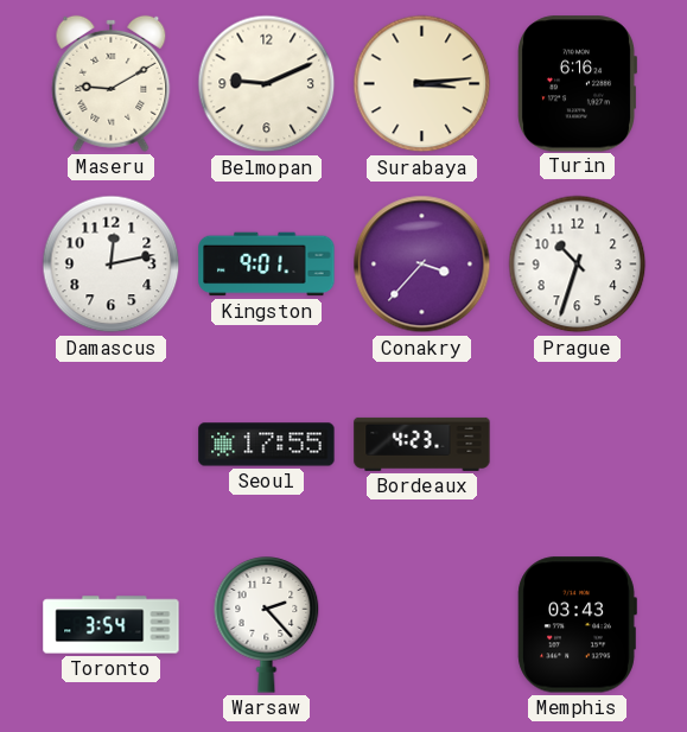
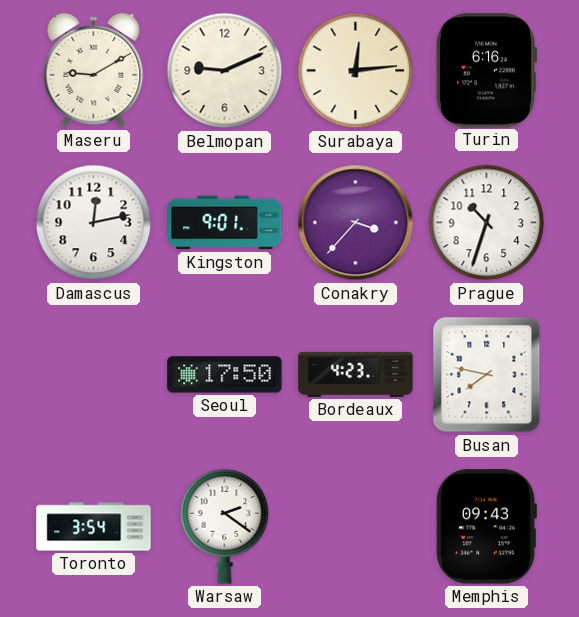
Surabaya: 3:14 -> 12:14
Seoul: 17:55 -> 17:50
Busan: none -> 7:47
Warsaw: 2:23 -> 2:21
Memphis: 03:43 -> 09:43
